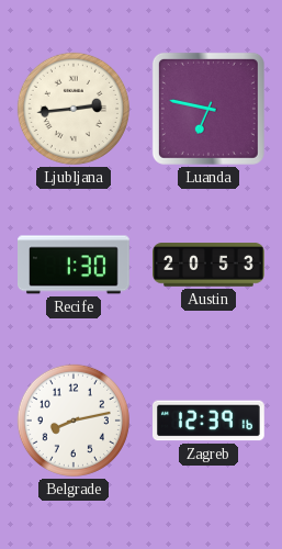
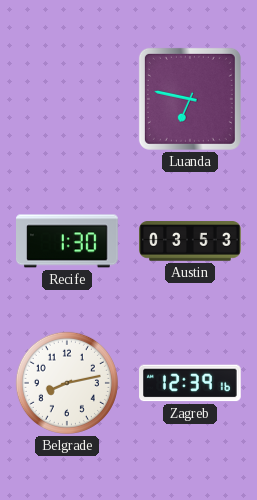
Ljubljana: 2:44 -> none
Austin: 20:53 -> 03:53
